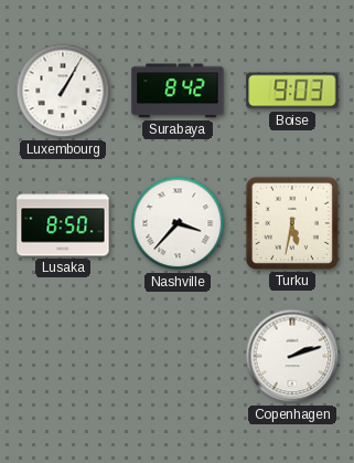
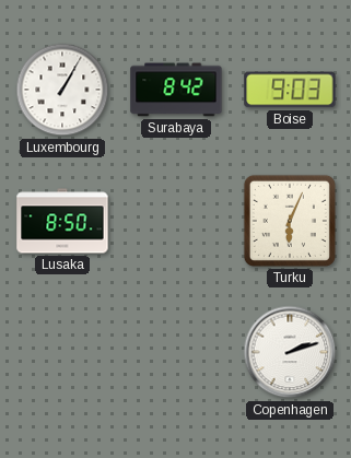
Nashville: 3:37 -> none
Turku: 5:32 -> 6:04
